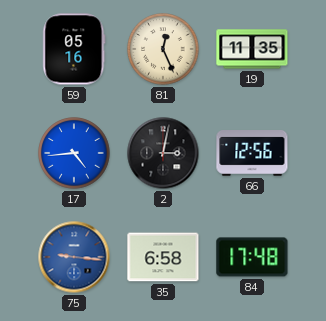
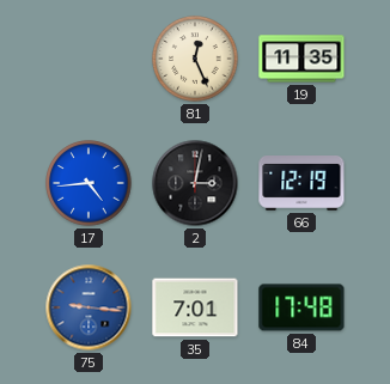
59: 05:16 -> none
66: 12:56 -> 12:19
35: 6:58 -> 7:01
